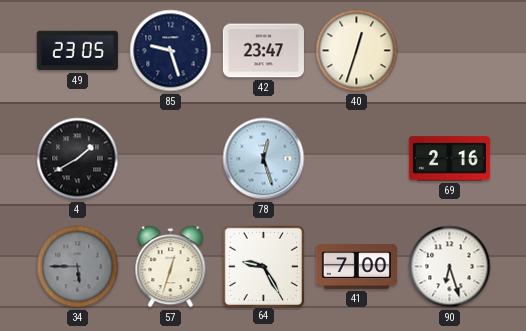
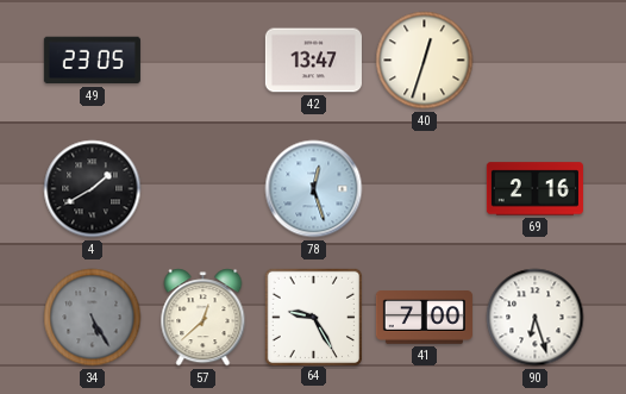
85: 9:27 -> none
42: 23:47 -> 13:47
34: 5:45 -> 5:25
57: 12:33 -> 12:38
